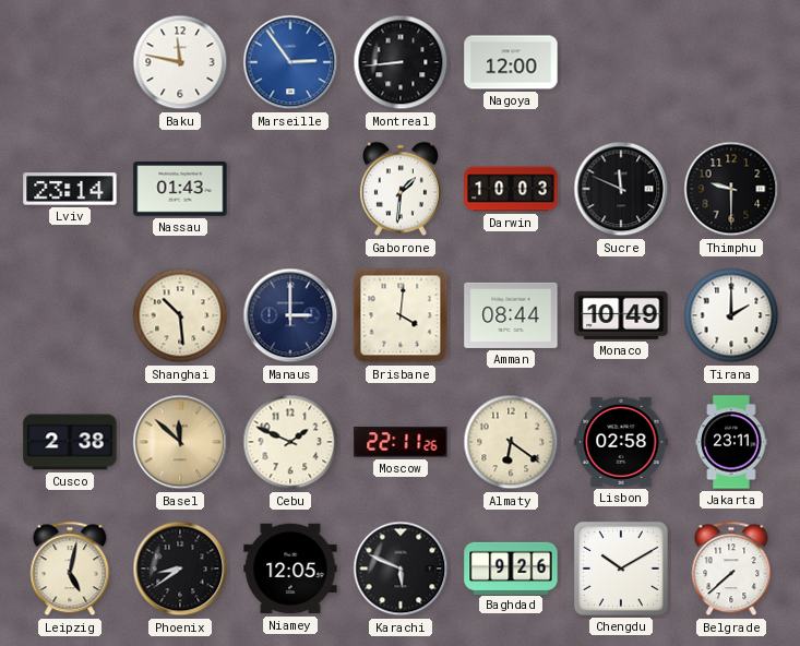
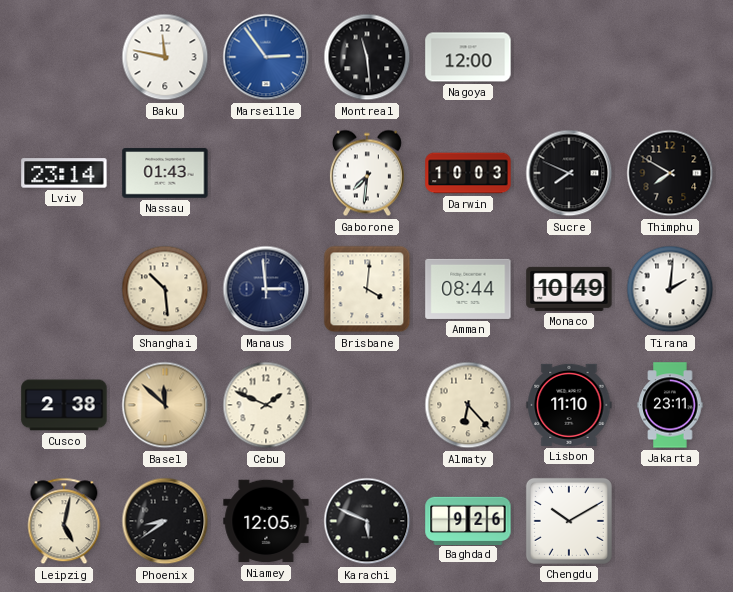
Montreal: 8:44 -> 11:29
Gaborone: 1:31 -> 7:31
Sucre: 11:49 -> 7:49
Thimphu: 9:30 -> 7:50
Manaus: 3:00 -> 2:59
Tirana: 2:00 -> 2:01
Moscow: 22:11 -> none
Almaty: 6:21 -> 6:23
Lisbon: 02:58 -> 11:10
Belgrade: 7:38 -> none
